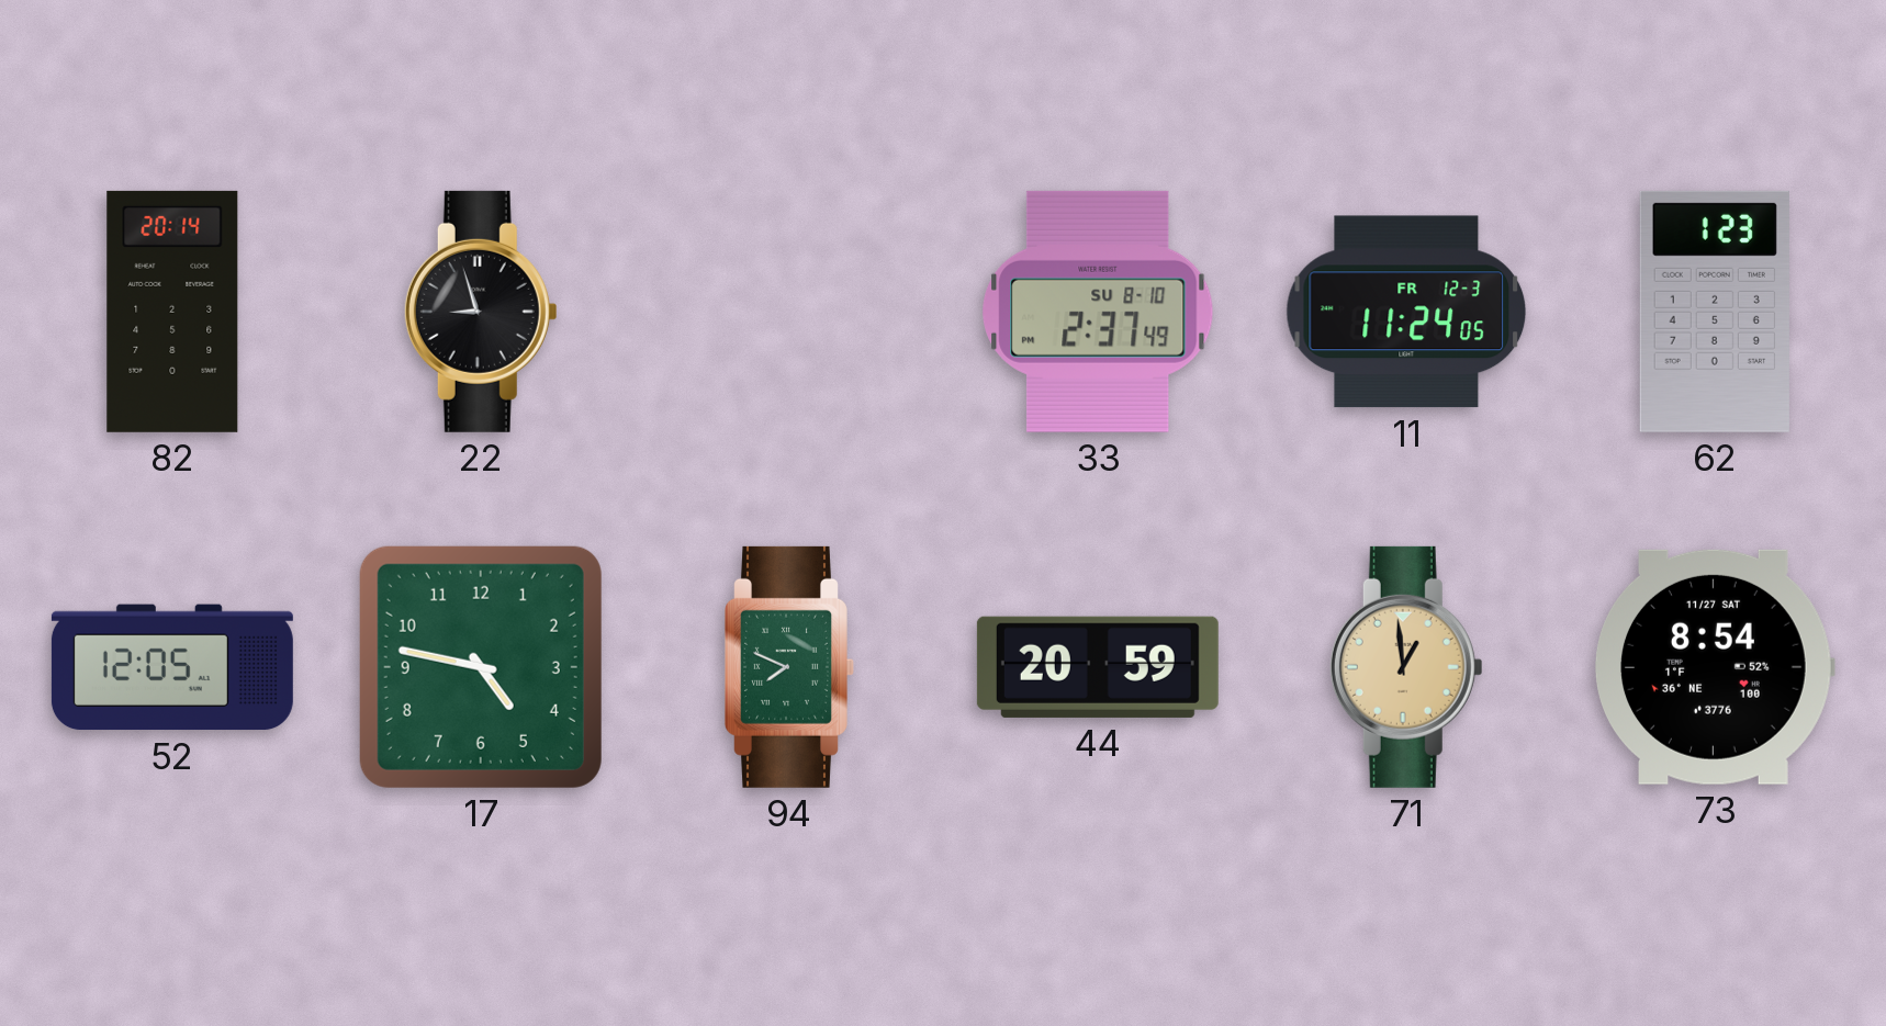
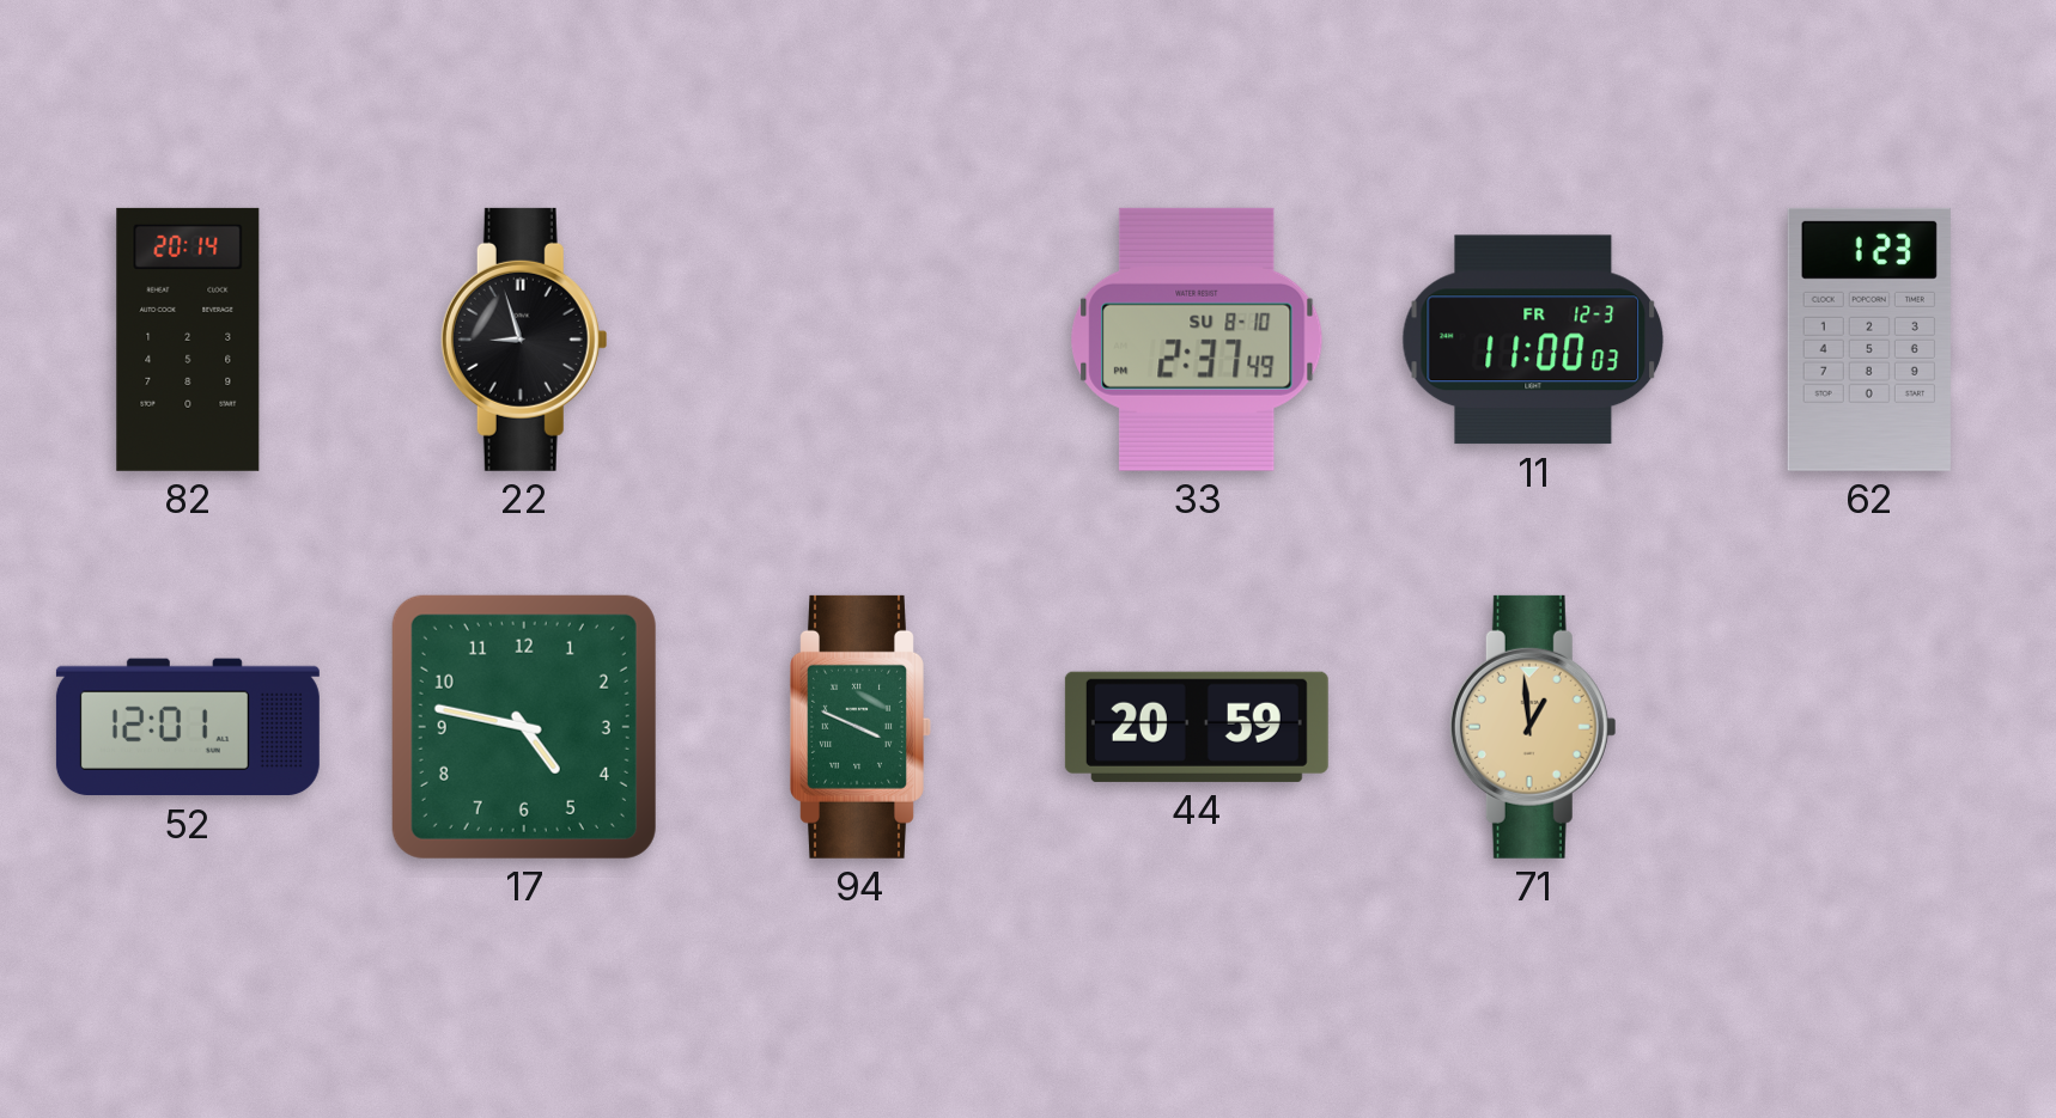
11: 11:24 -> 11:00
52: 12:05 -> 12:01
94: 7:49 -> 3:49
73: 8:54 -> none
